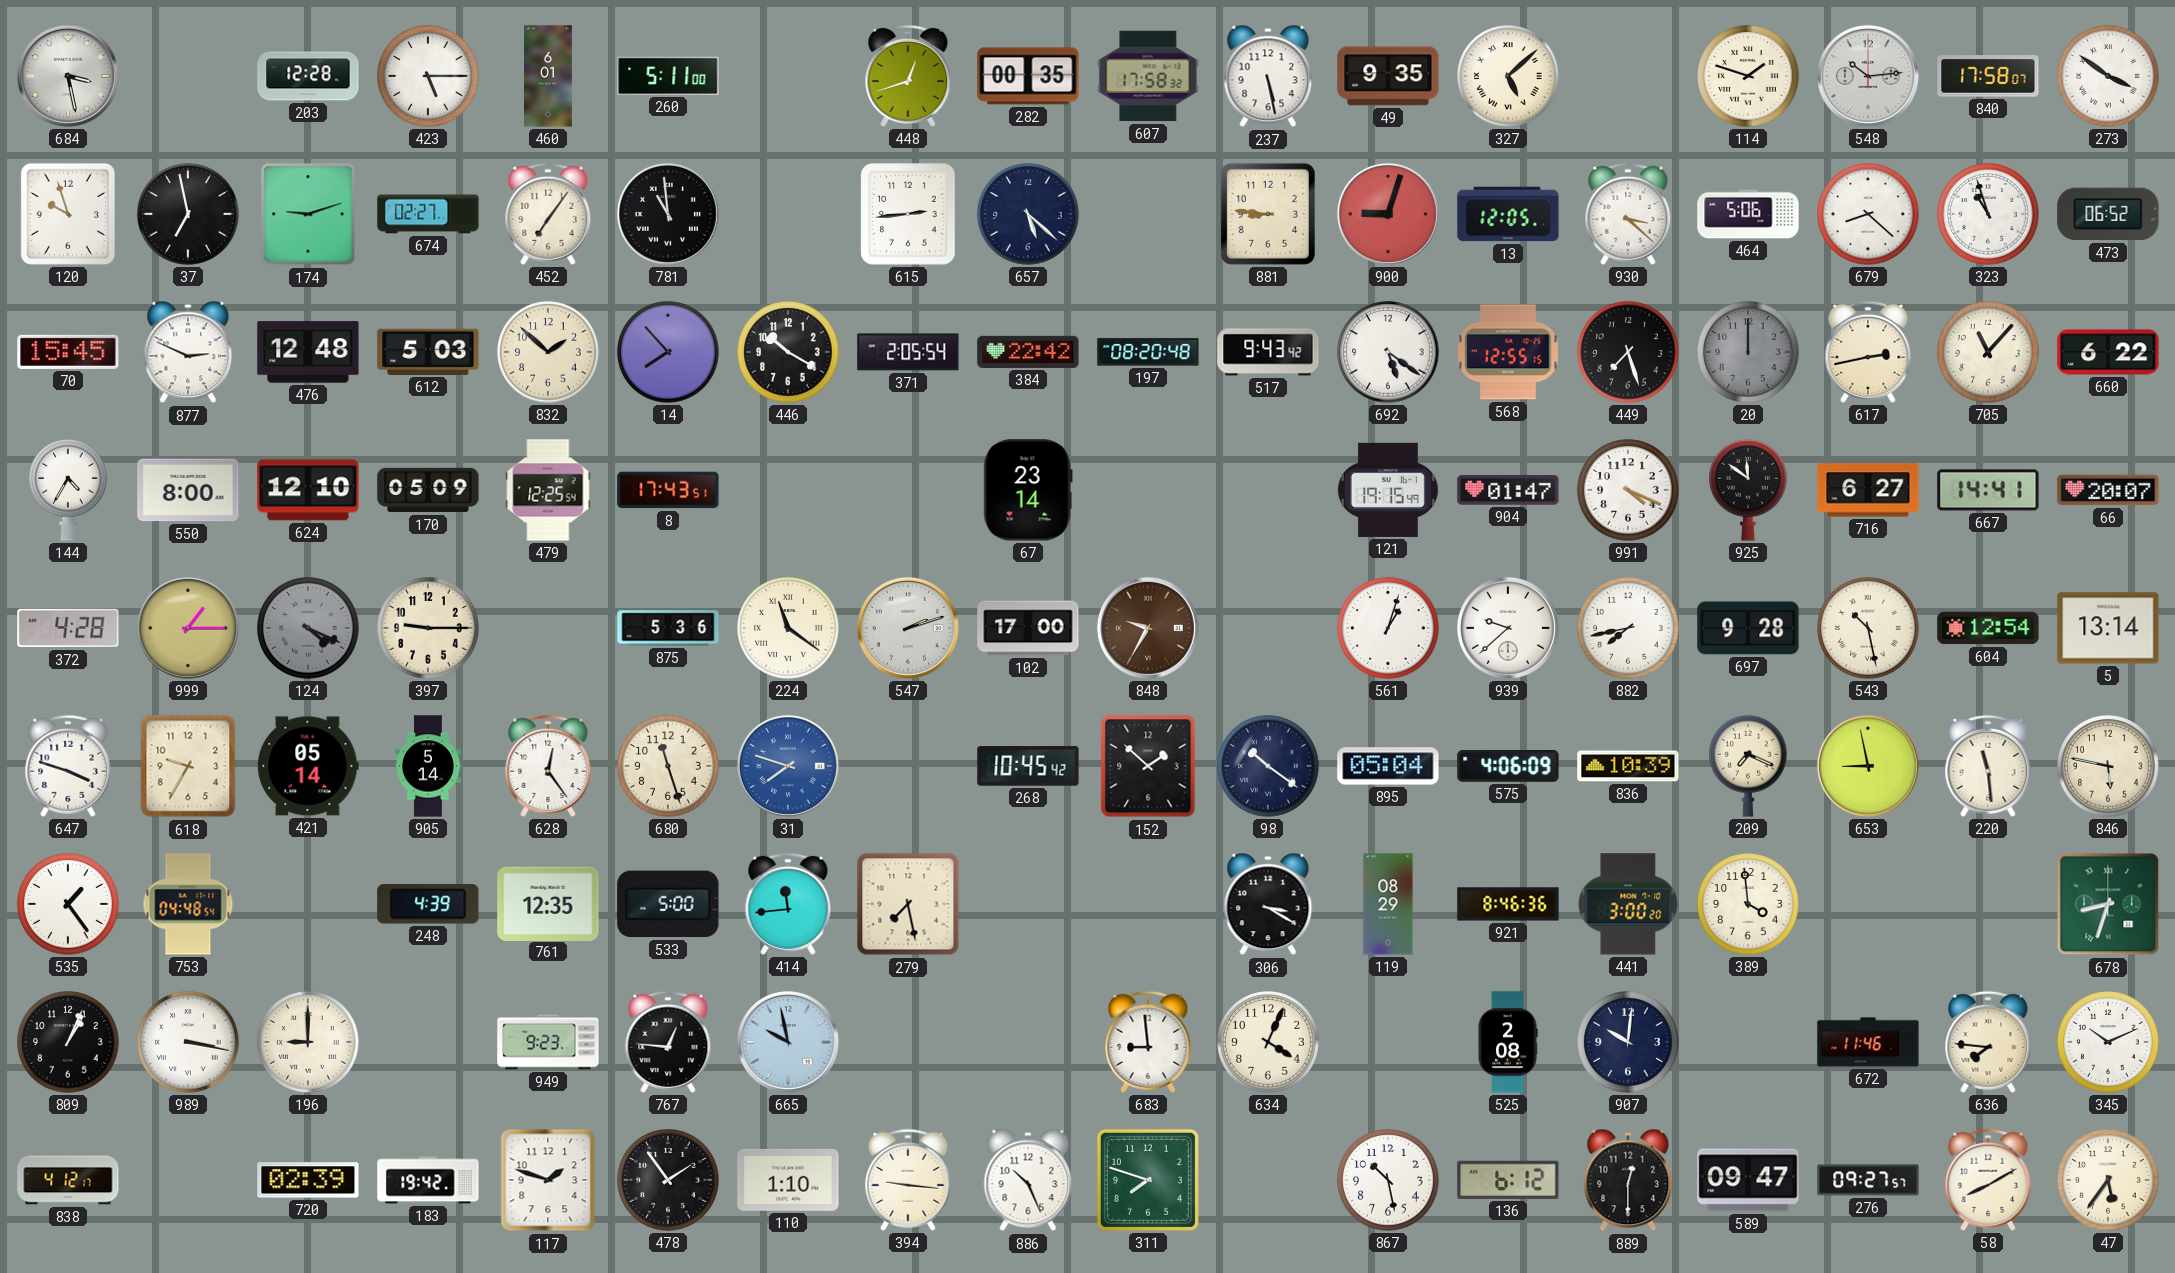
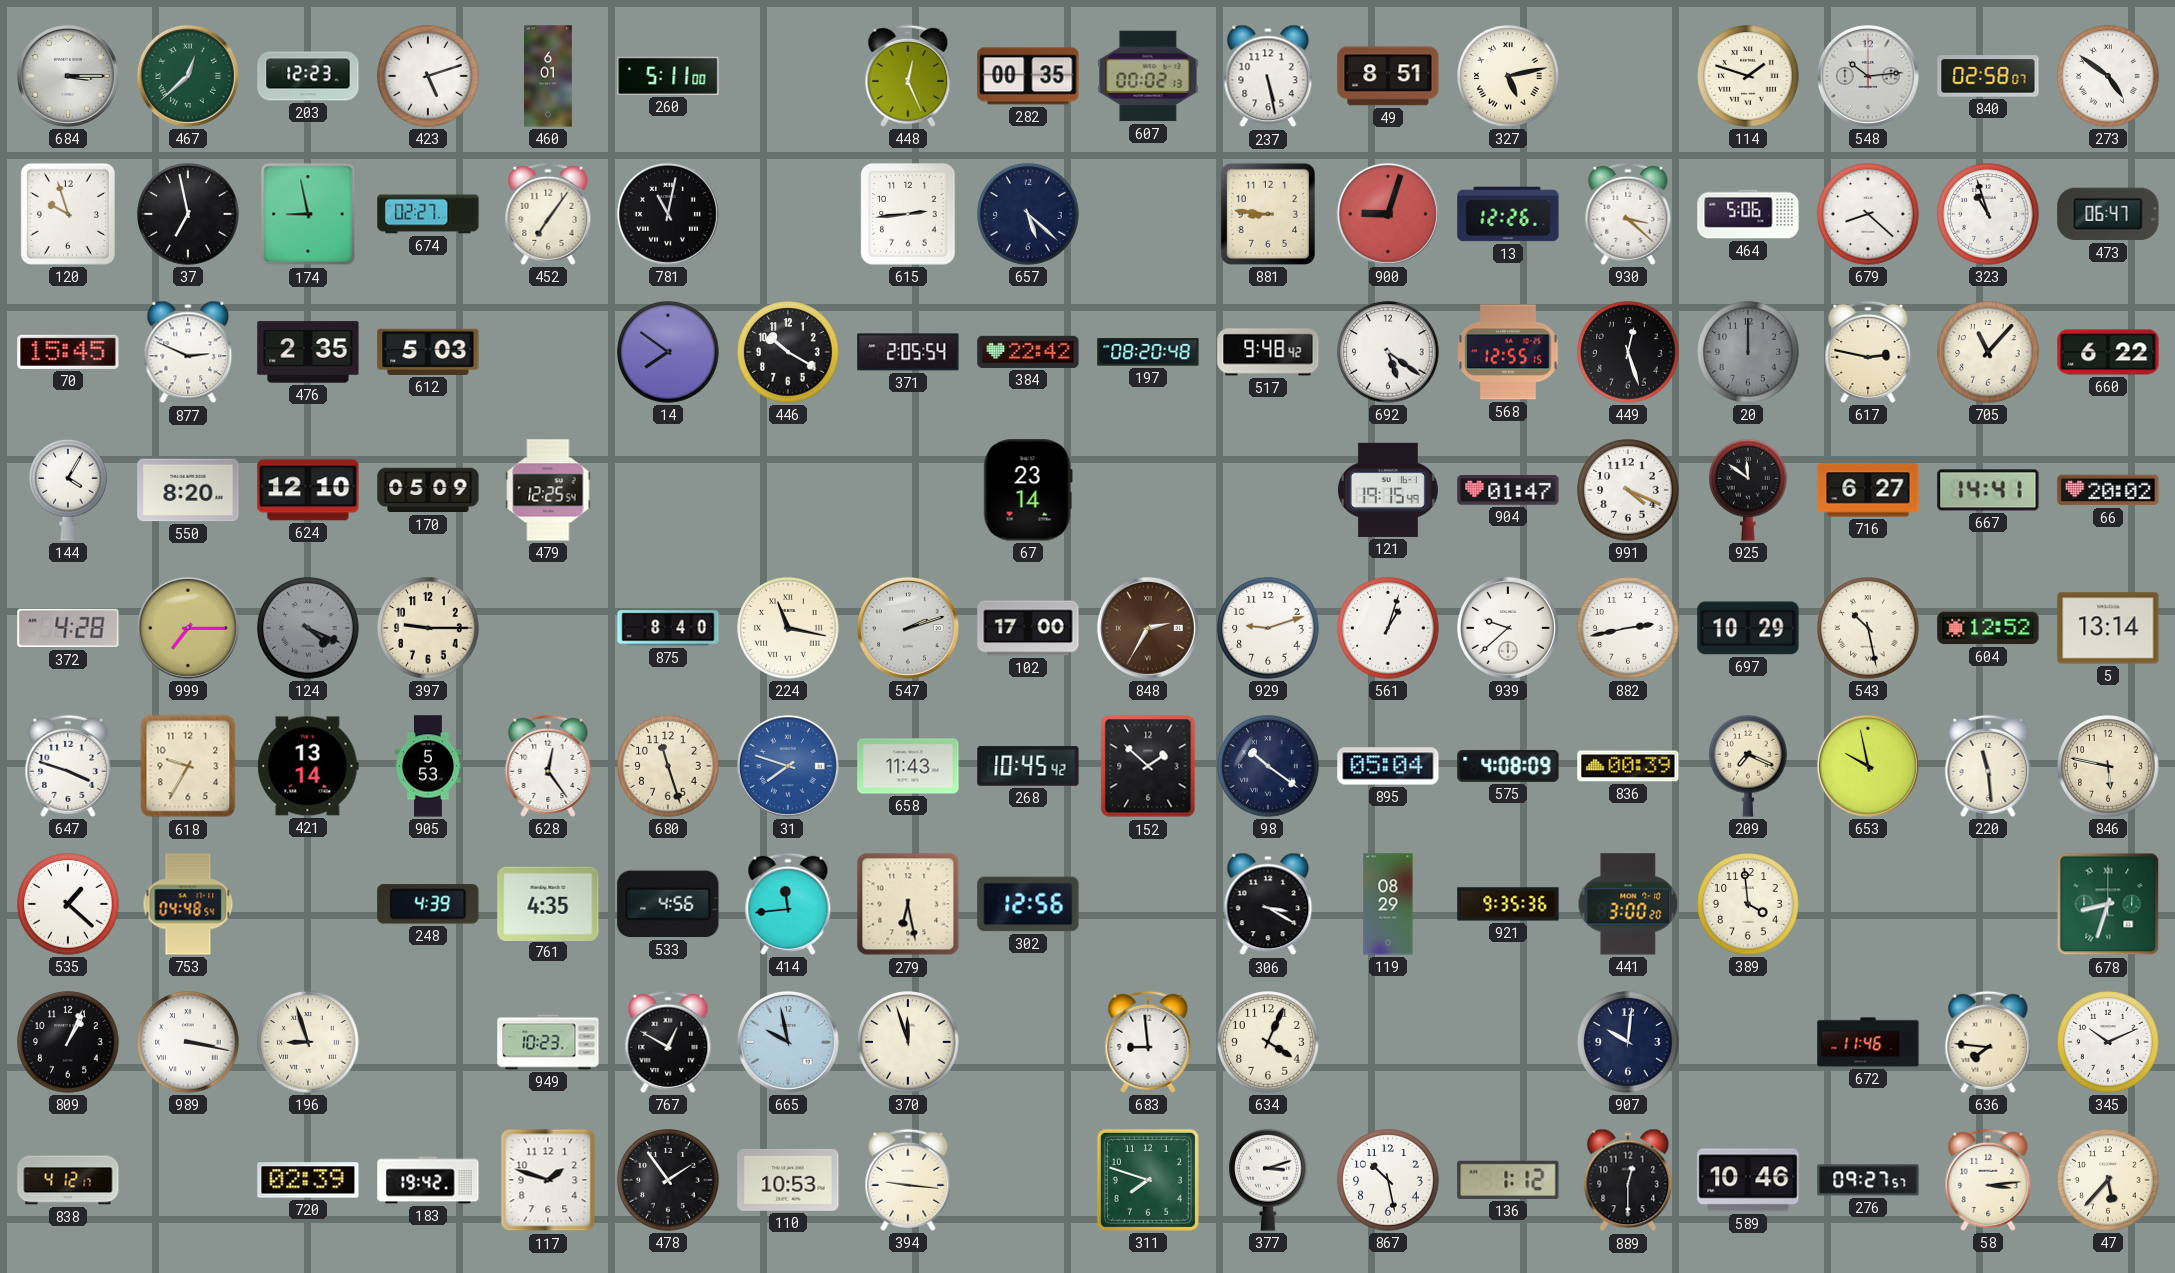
684: 3:28 -> 3:15
467: none -> 12:38
203: 12:28 -> 12:23
423: 5:15 -> 5:12
448: 12:42 -> 12:26
607: 17:58 -> 00:02
49: 9:35 -> 8:51
327: 5:08 -> 5:13
840: 17:58 -> 02:58
273: 3:51 -> 4:51
174: 9:12 -> 8:58
781: 10:59 -> 11:02
13: 12:05 -> 12:26
473: 06:52 -> 06:47
476: 12:48 -> 2:35
832: 1:52 -> none
14: 7:53 -> 7:51
517: 9:43 -> 9:48
449: 7:27 -> 12:27
617: 2:43 -> 2:47
144: 4:35 -> 4:05
550: 8:00 -> 8:20
8: 17:43 -> none
66: 20:07 -> 20:02
999: 1:15 -> 7:15
875: 5:36 -> 8:40
224: 11:21 -> 11:17
848: 9:35 -> 2:35
929: none -> 9:12
882: 7:43 -> 2:43
697: 9:28 -> 10:29
604: 12:54 -> 12:52
421: 05:14 -> 13:14
905: 5:14 -> 5:53
658: none -> 11:43
575: 4:06 -> 4:08
836: 10:39 -> 00:39
653: 8:58 -> 9:58
535: 1:24 -> 1:22
761: 12:35 -> 4:35
533: 5:00 -> 4:56
279: 7:28 -> 6:28
302: none -> 12:56
921: 8:46 -> 9:35
196: 9:00 -> 8:57
949: 9:23 -> 10:23
767: 12:46 -> 12:50
370: none -> 11:57
525: 2:08 -> none
110: 1:10 -> 10:53
886: 10:26 -> none
377: none -> 3:12
136: 6:12 -> 1:12
589: 09:47 -> 10:46
58: 8:10 -> 3:14
47: 5:36 -> 5:37
